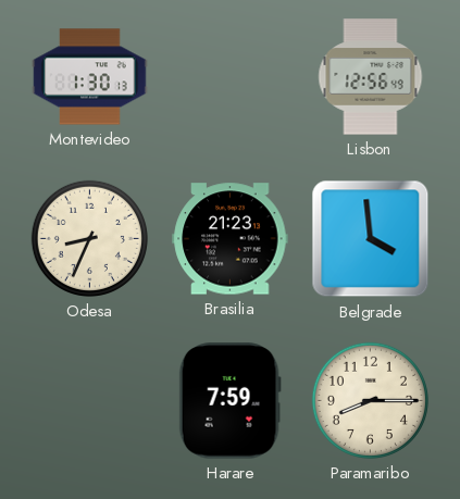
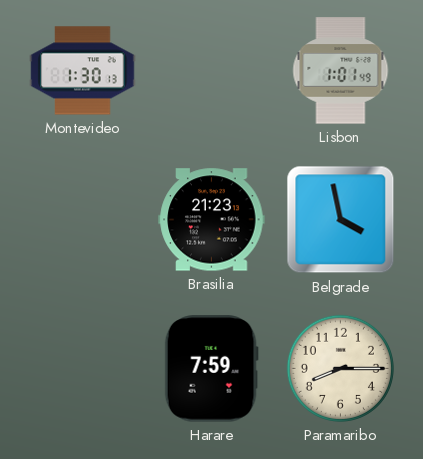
Lisbon: 12:56 -> 1:01
Odesa: 8:34 -> none
Belgrade: 3:59 -> 3:58
